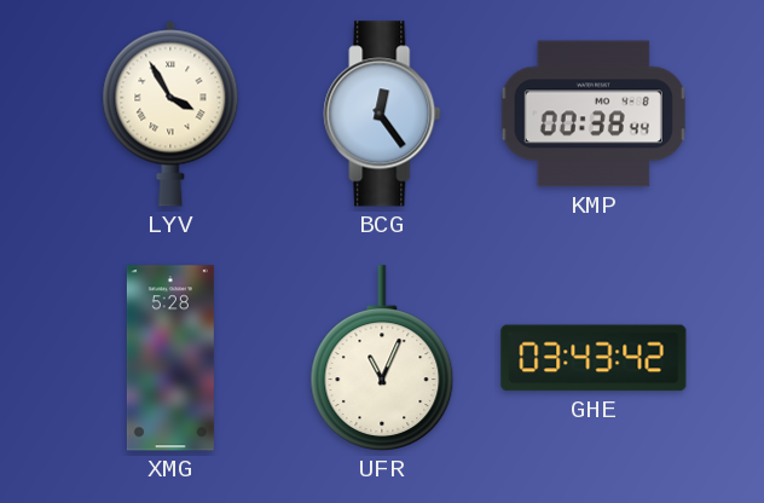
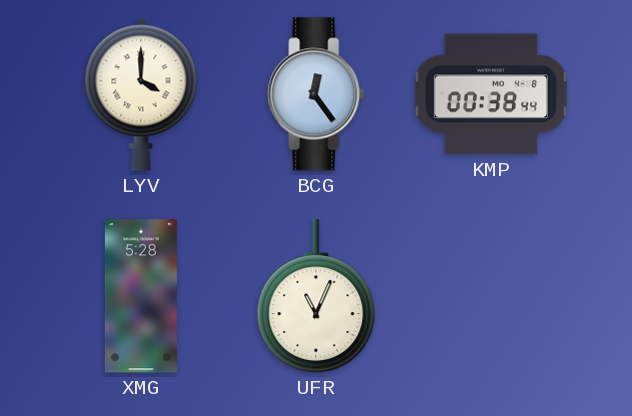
LYV: 3:55 -> 4:00
GHE: 03:43 -> none
